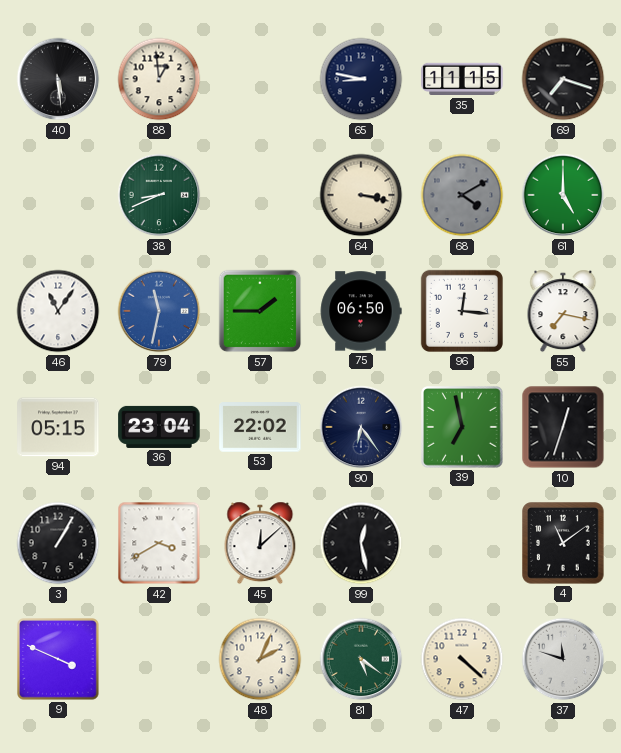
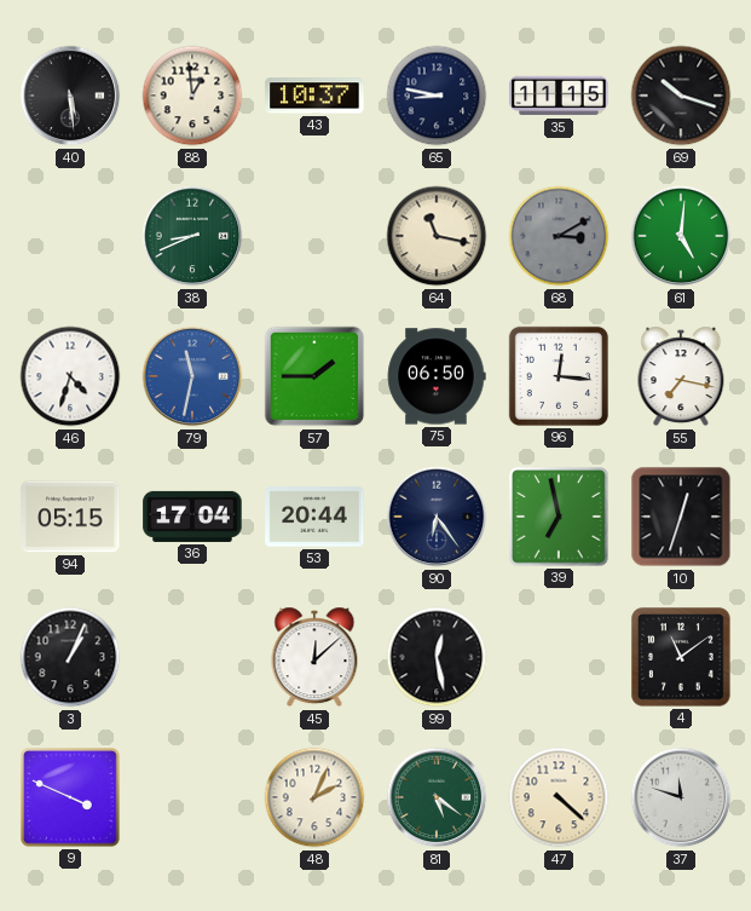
43: none -> 10:37
69: 7:18 -> 10:18
64: 3:17 -> 11:17
68: 4:10 -> 3:10
61: 5:00 -> 5:01
46: 11:06 -> 4:33
36: 23:04 -> 17:04
53: 22:02 -> 20:44
3: 1:05 -> 1:04
42: 3:40 -> none
